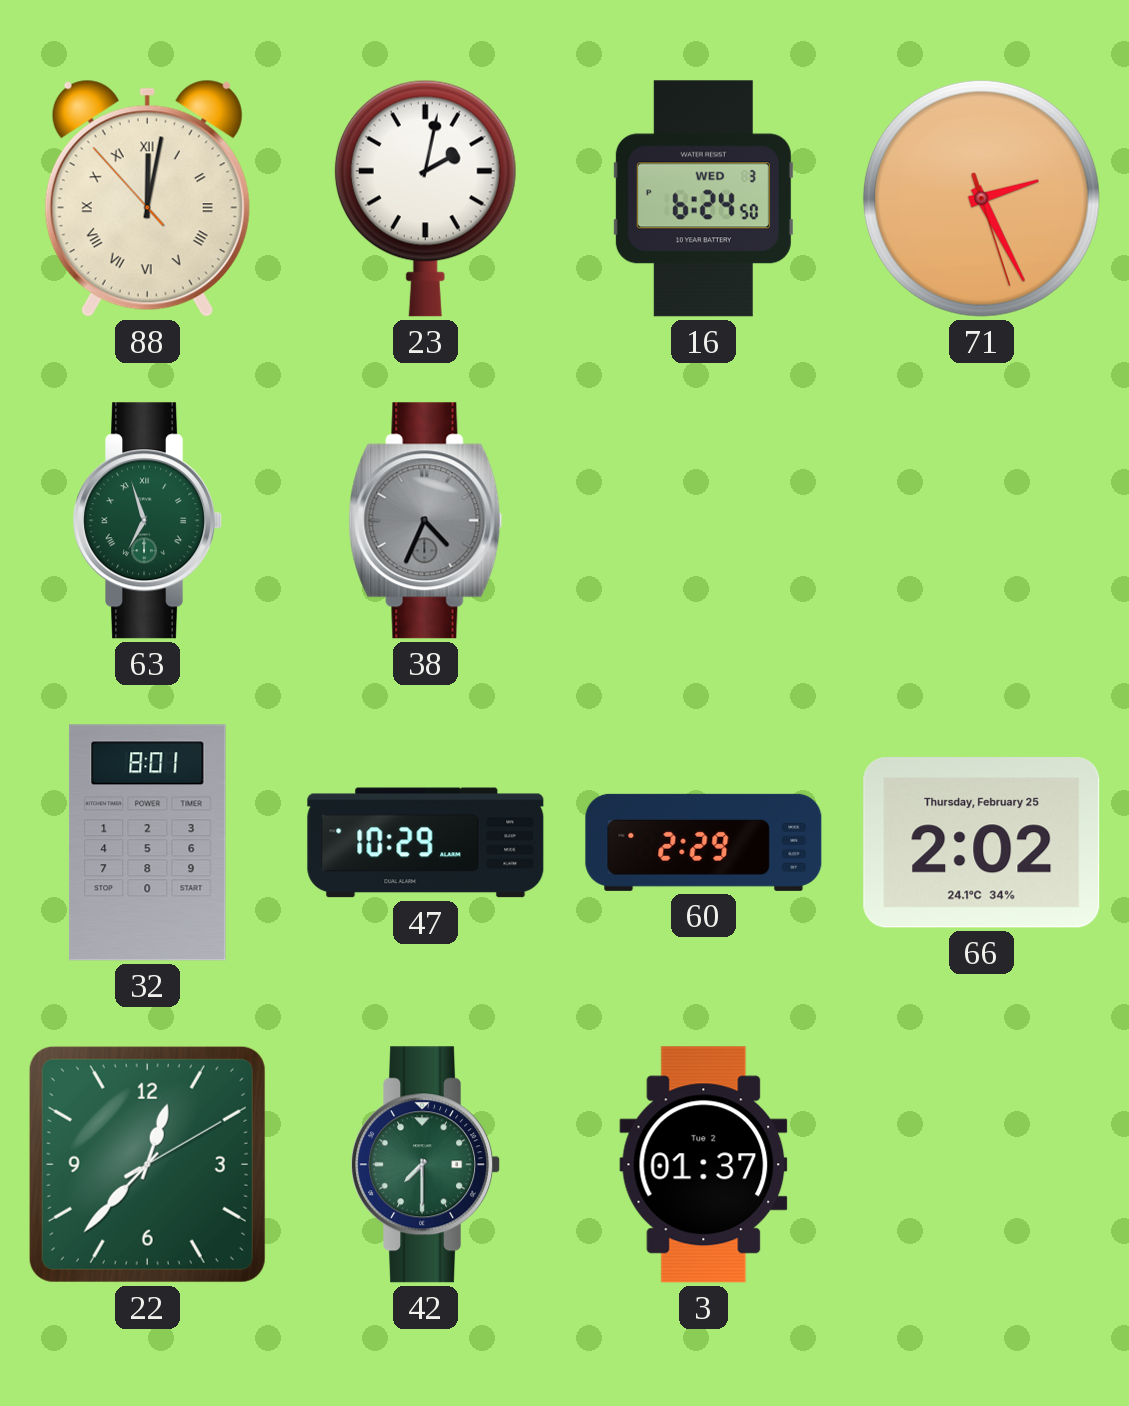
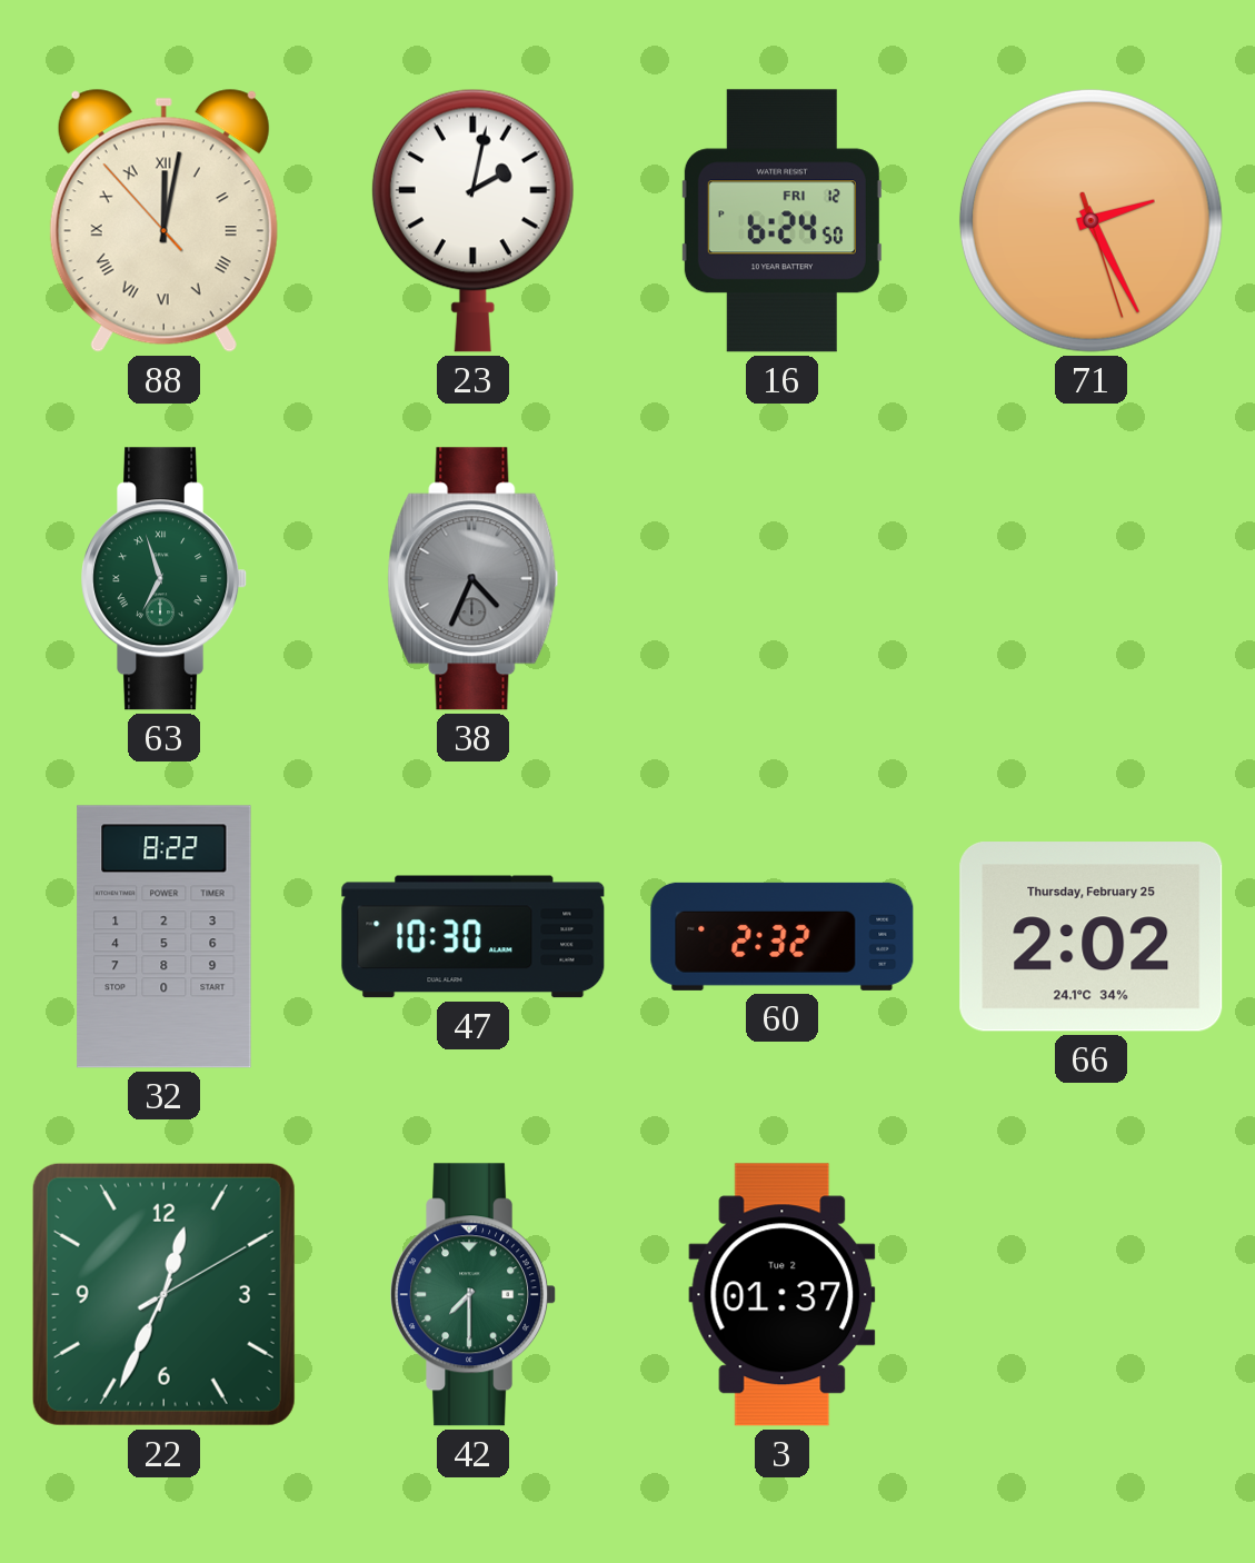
16 date: WED 3 -> FRI 12
32: 8:01 -> 8:22
47: 10:29 -> 10:30
60: 2:29 -> 2:32
22: 12:37 -> 12:34
